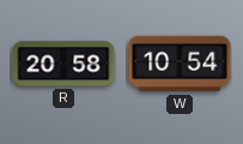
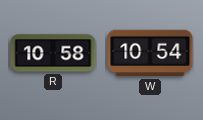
R: 20:58 -> 10:58
